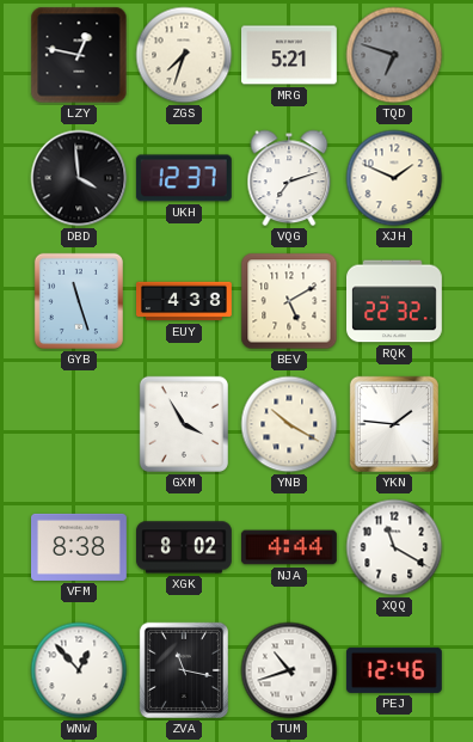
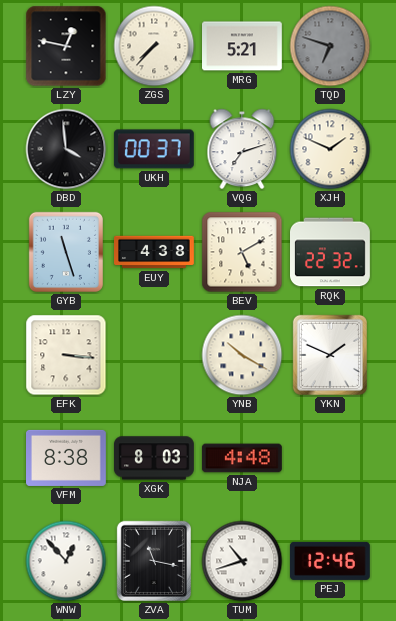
ZGS: 7:33 -> 7:37
UKH: 12:37 -> 00:37
EFK: none -> 3:16
GXM: 3:55 -> none
YKN: 1:46 -> 1:49
XGK: 8:02 -> 8:03
NJA: 4:44 -> 4:48
XQQ: 11:20 -> none
